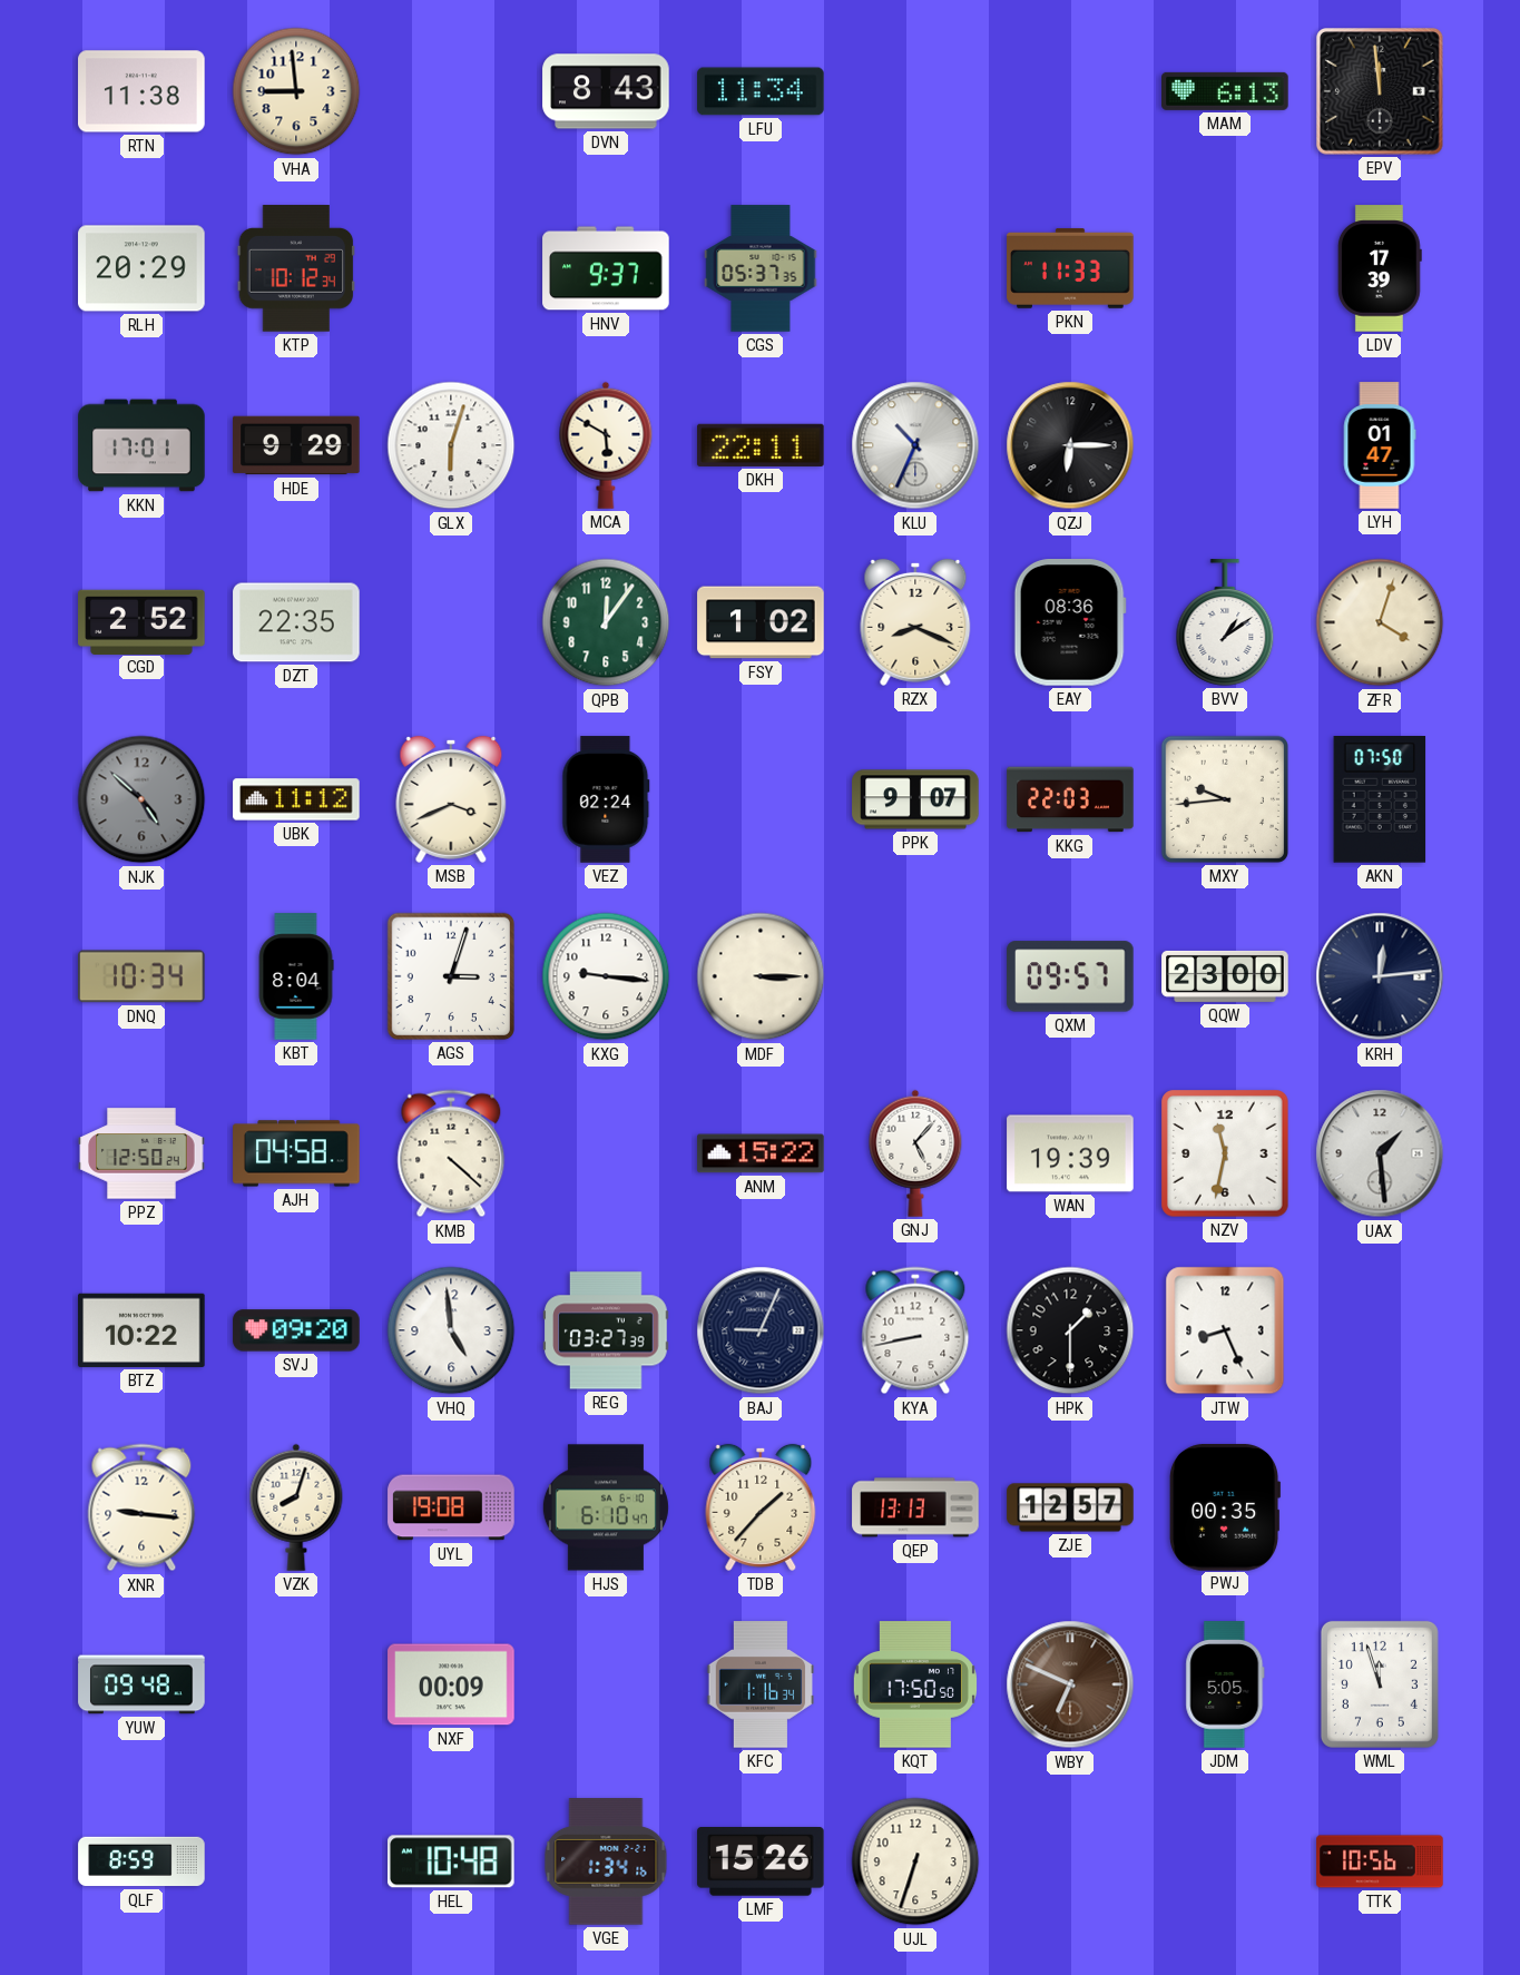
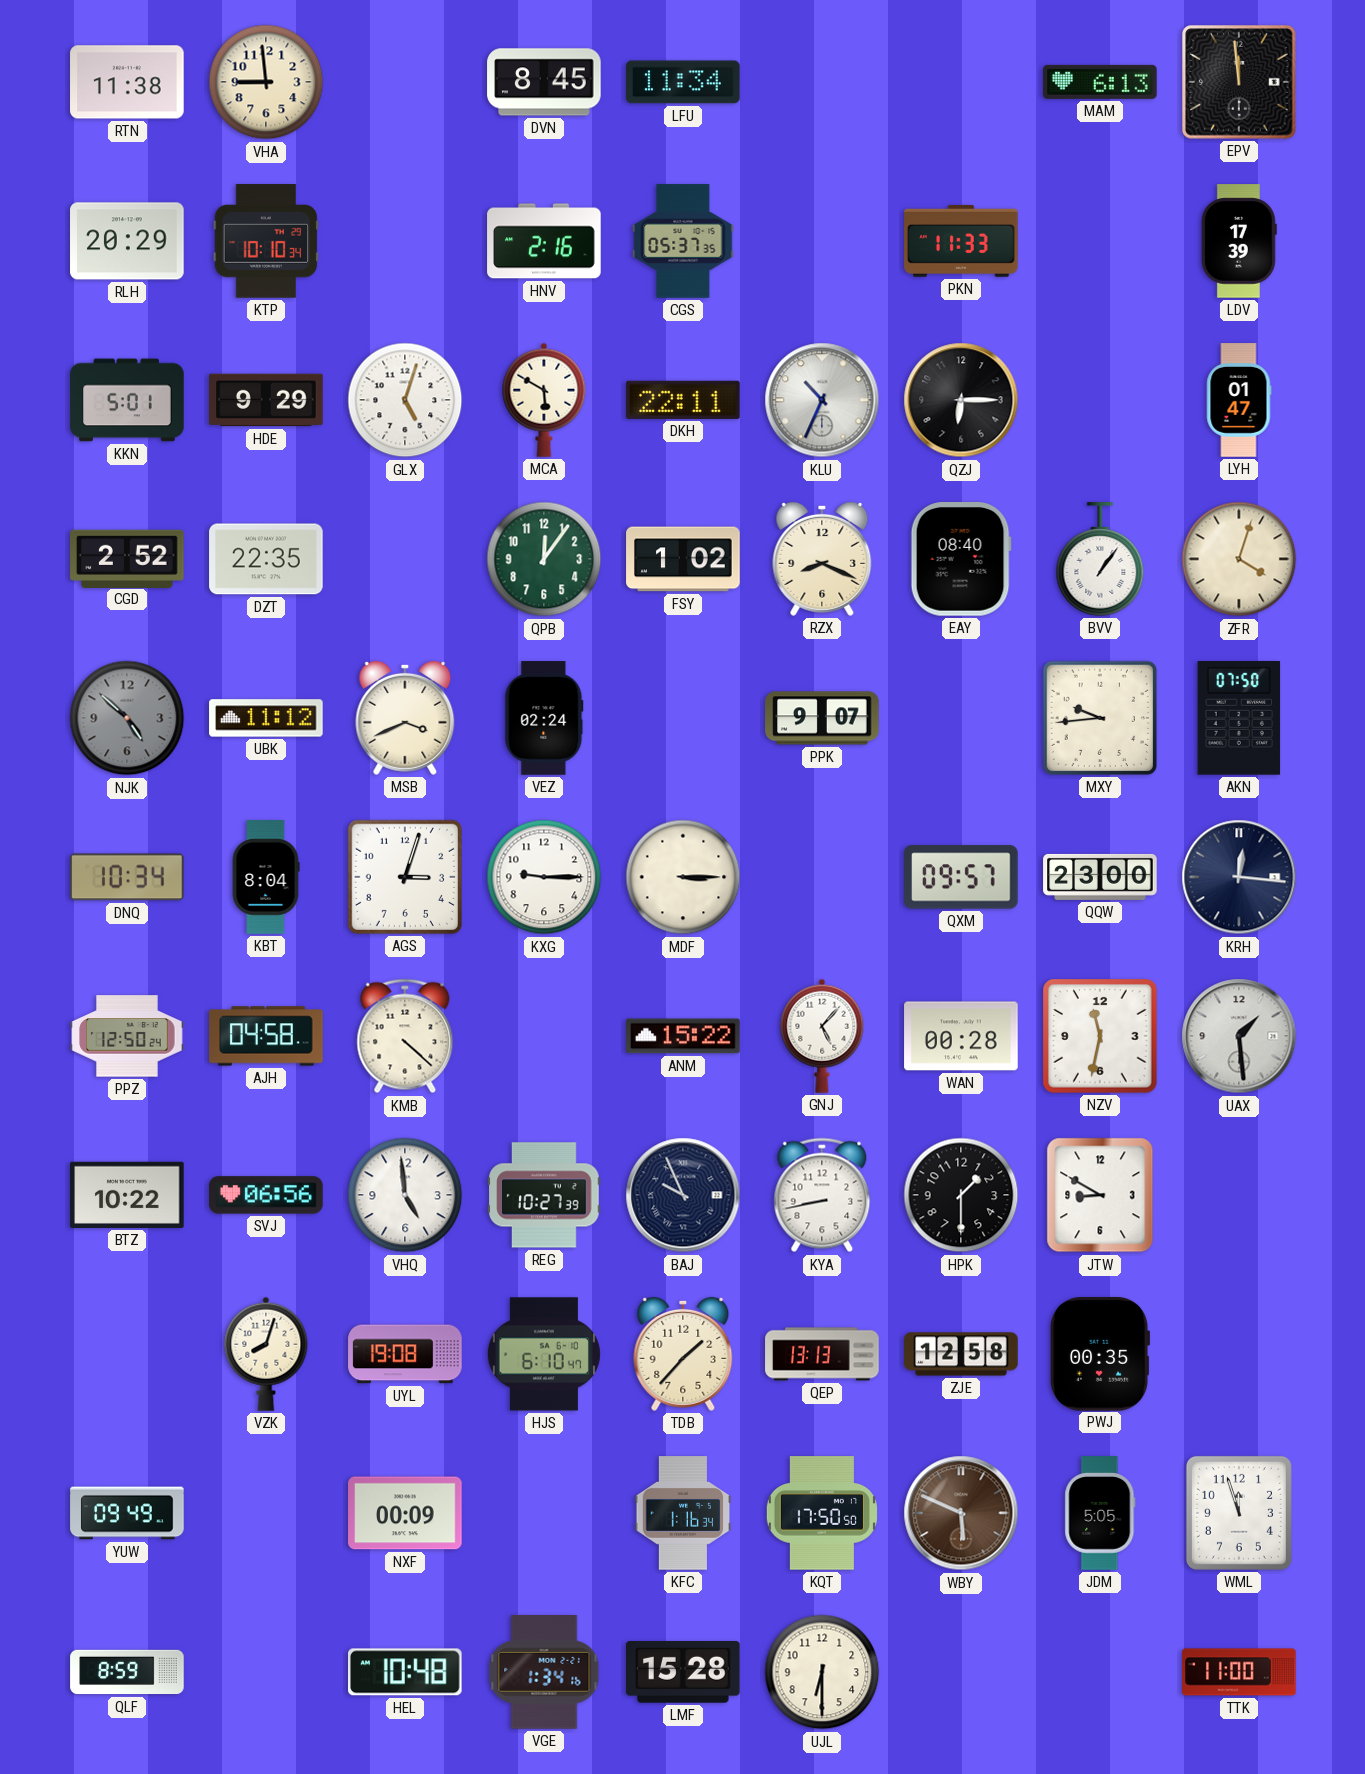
DVN: 8:43 -> 8:45
KTP: 10:12 -> 10:10
HNV: 9:37 -> 2:16
KKN: 17:01 -> 5:01
GLX: 6:03 -> 5:03
EAY: 08:36 -> 08:40
BVV: 1:09 -> 1:06
KKG: 22:03 -> none
KXG: 9:16 -> 9:15
KRH: 12:14 -> 12:16
WAN: 19:39 -> 00:28
SVJ: 09:20 -> 06:56
REG: 03:27 -> 10:27
BAJ: 9:04 -> 9:56
JTW: 8:26 -> 8:50
XNR: 9:16 -> none
ZJE: 12:57 -> 12:58
YUW: 09:48 -> 09:49
WBY: 6:49 -> 5:49
LMF: 15:26 -> 15:28
UJL: 6:33 -> 6:30
TTK: 10:56 -> 11:00
